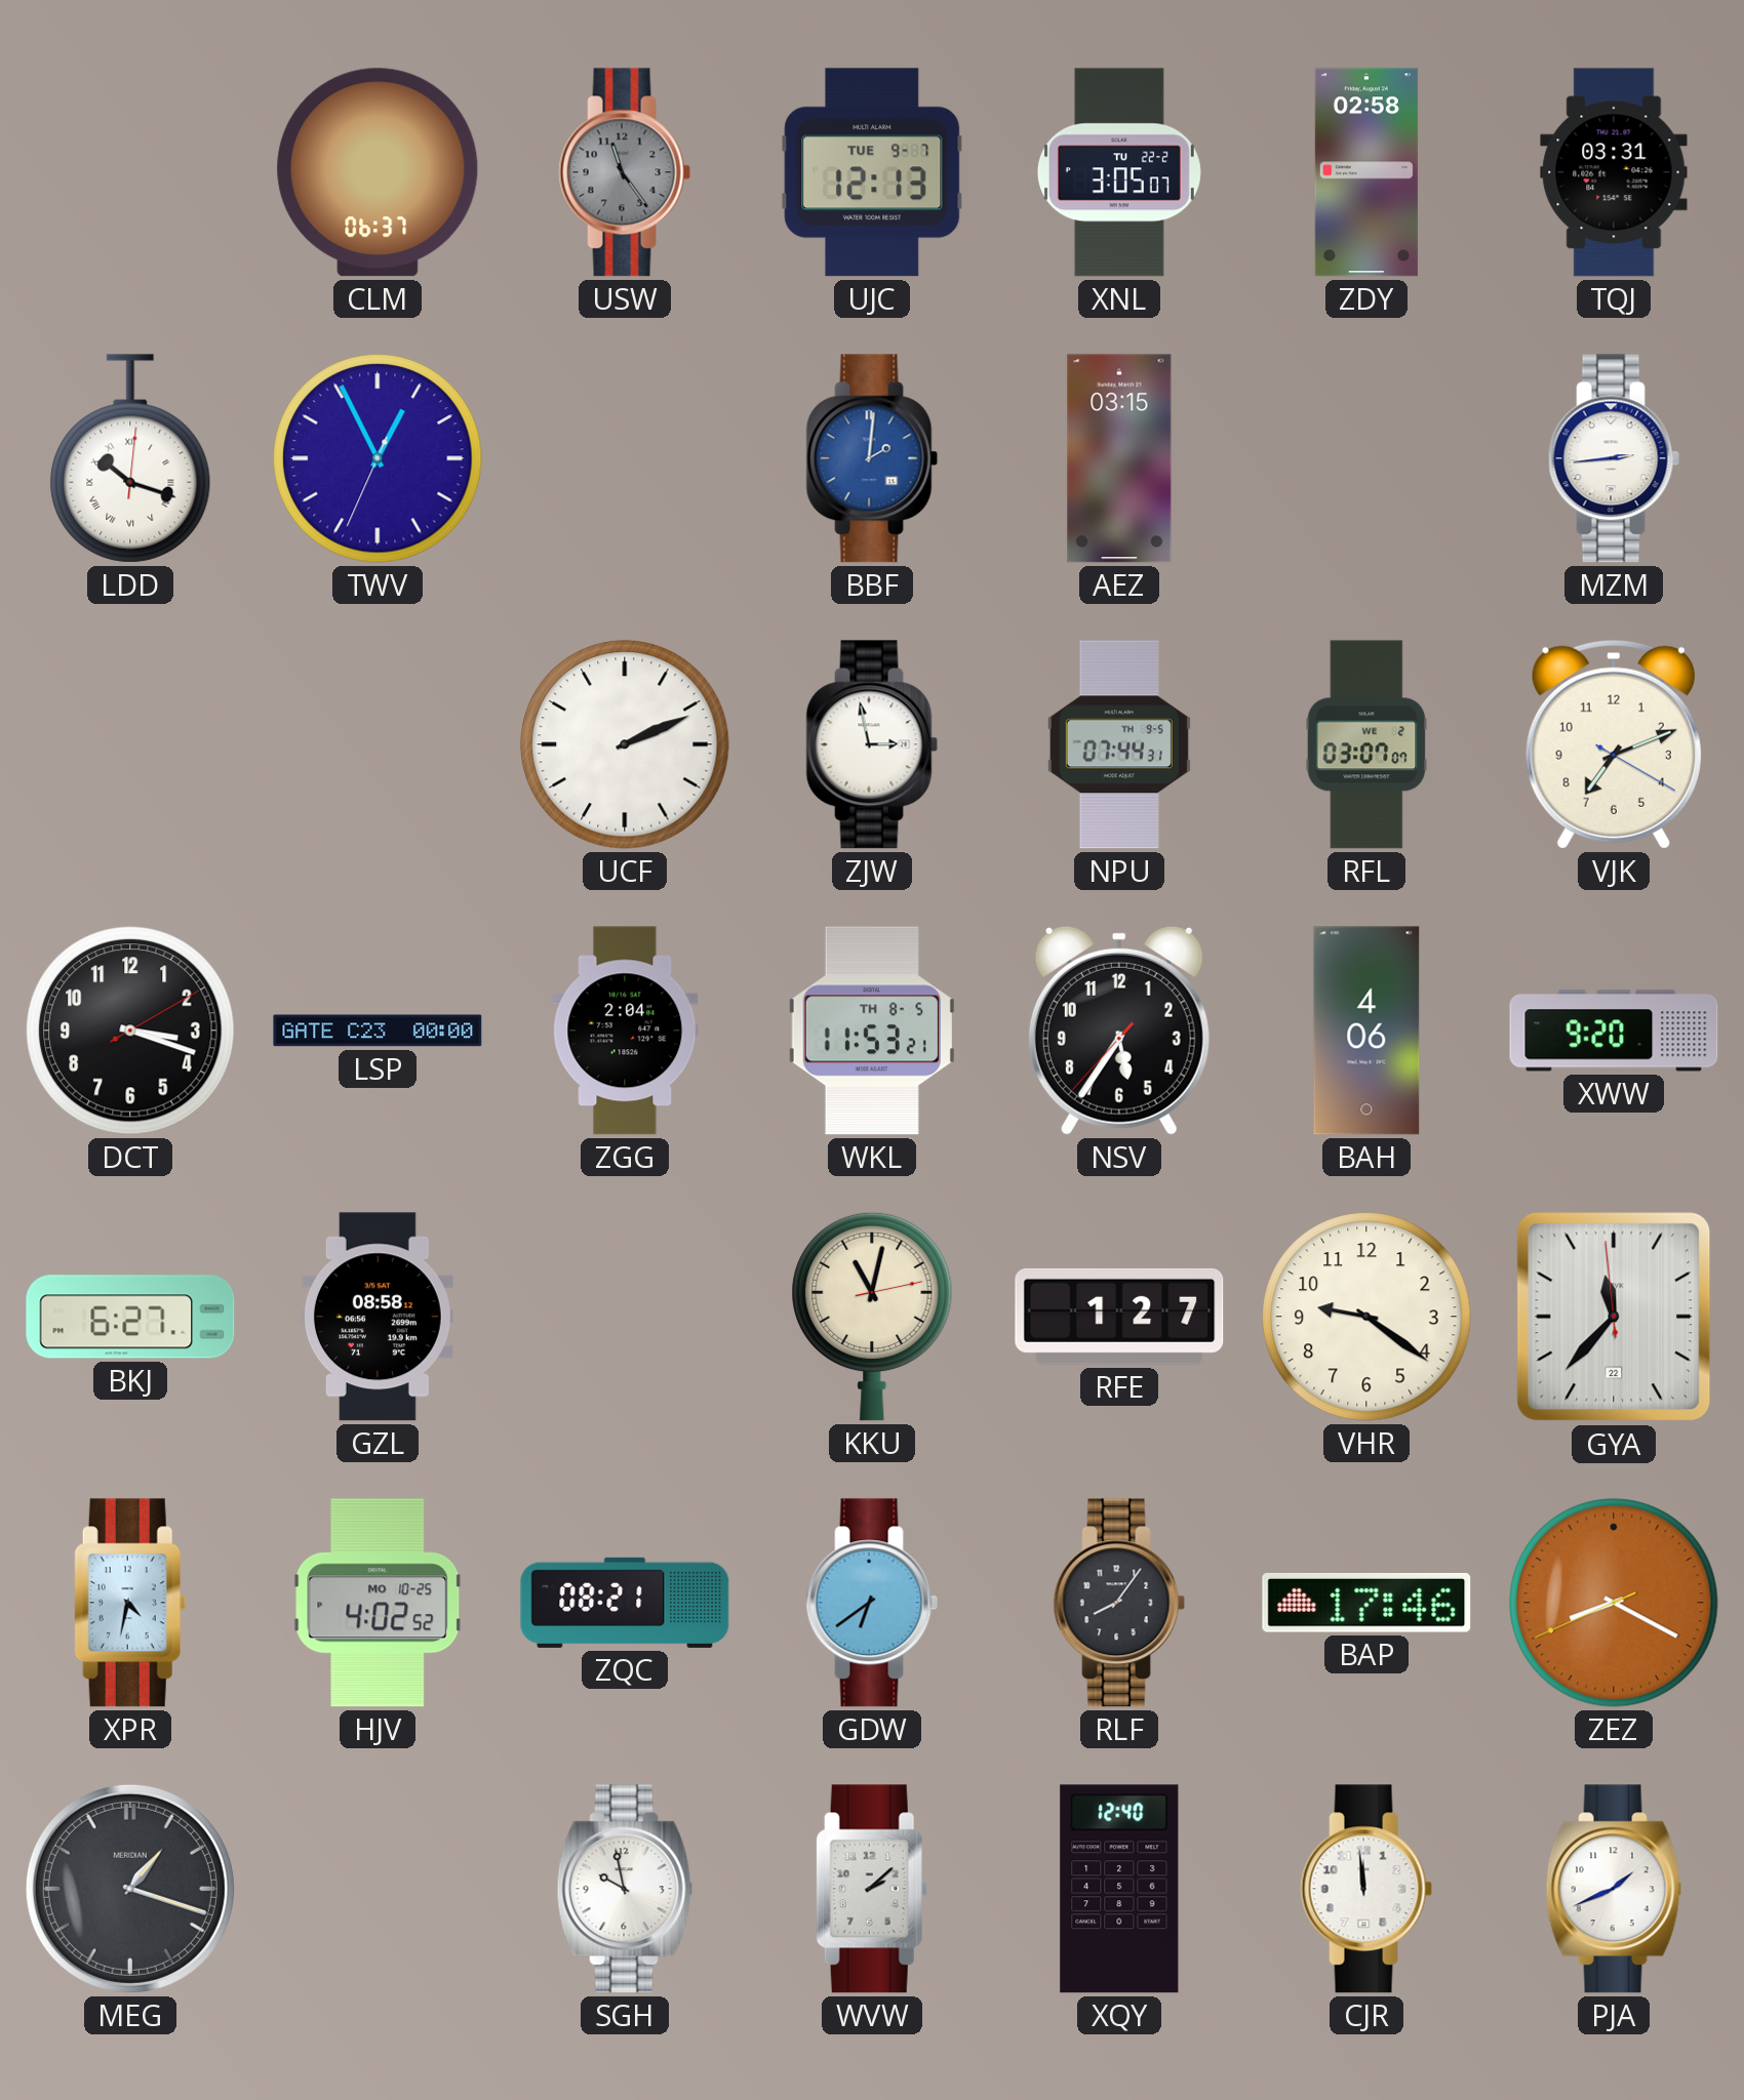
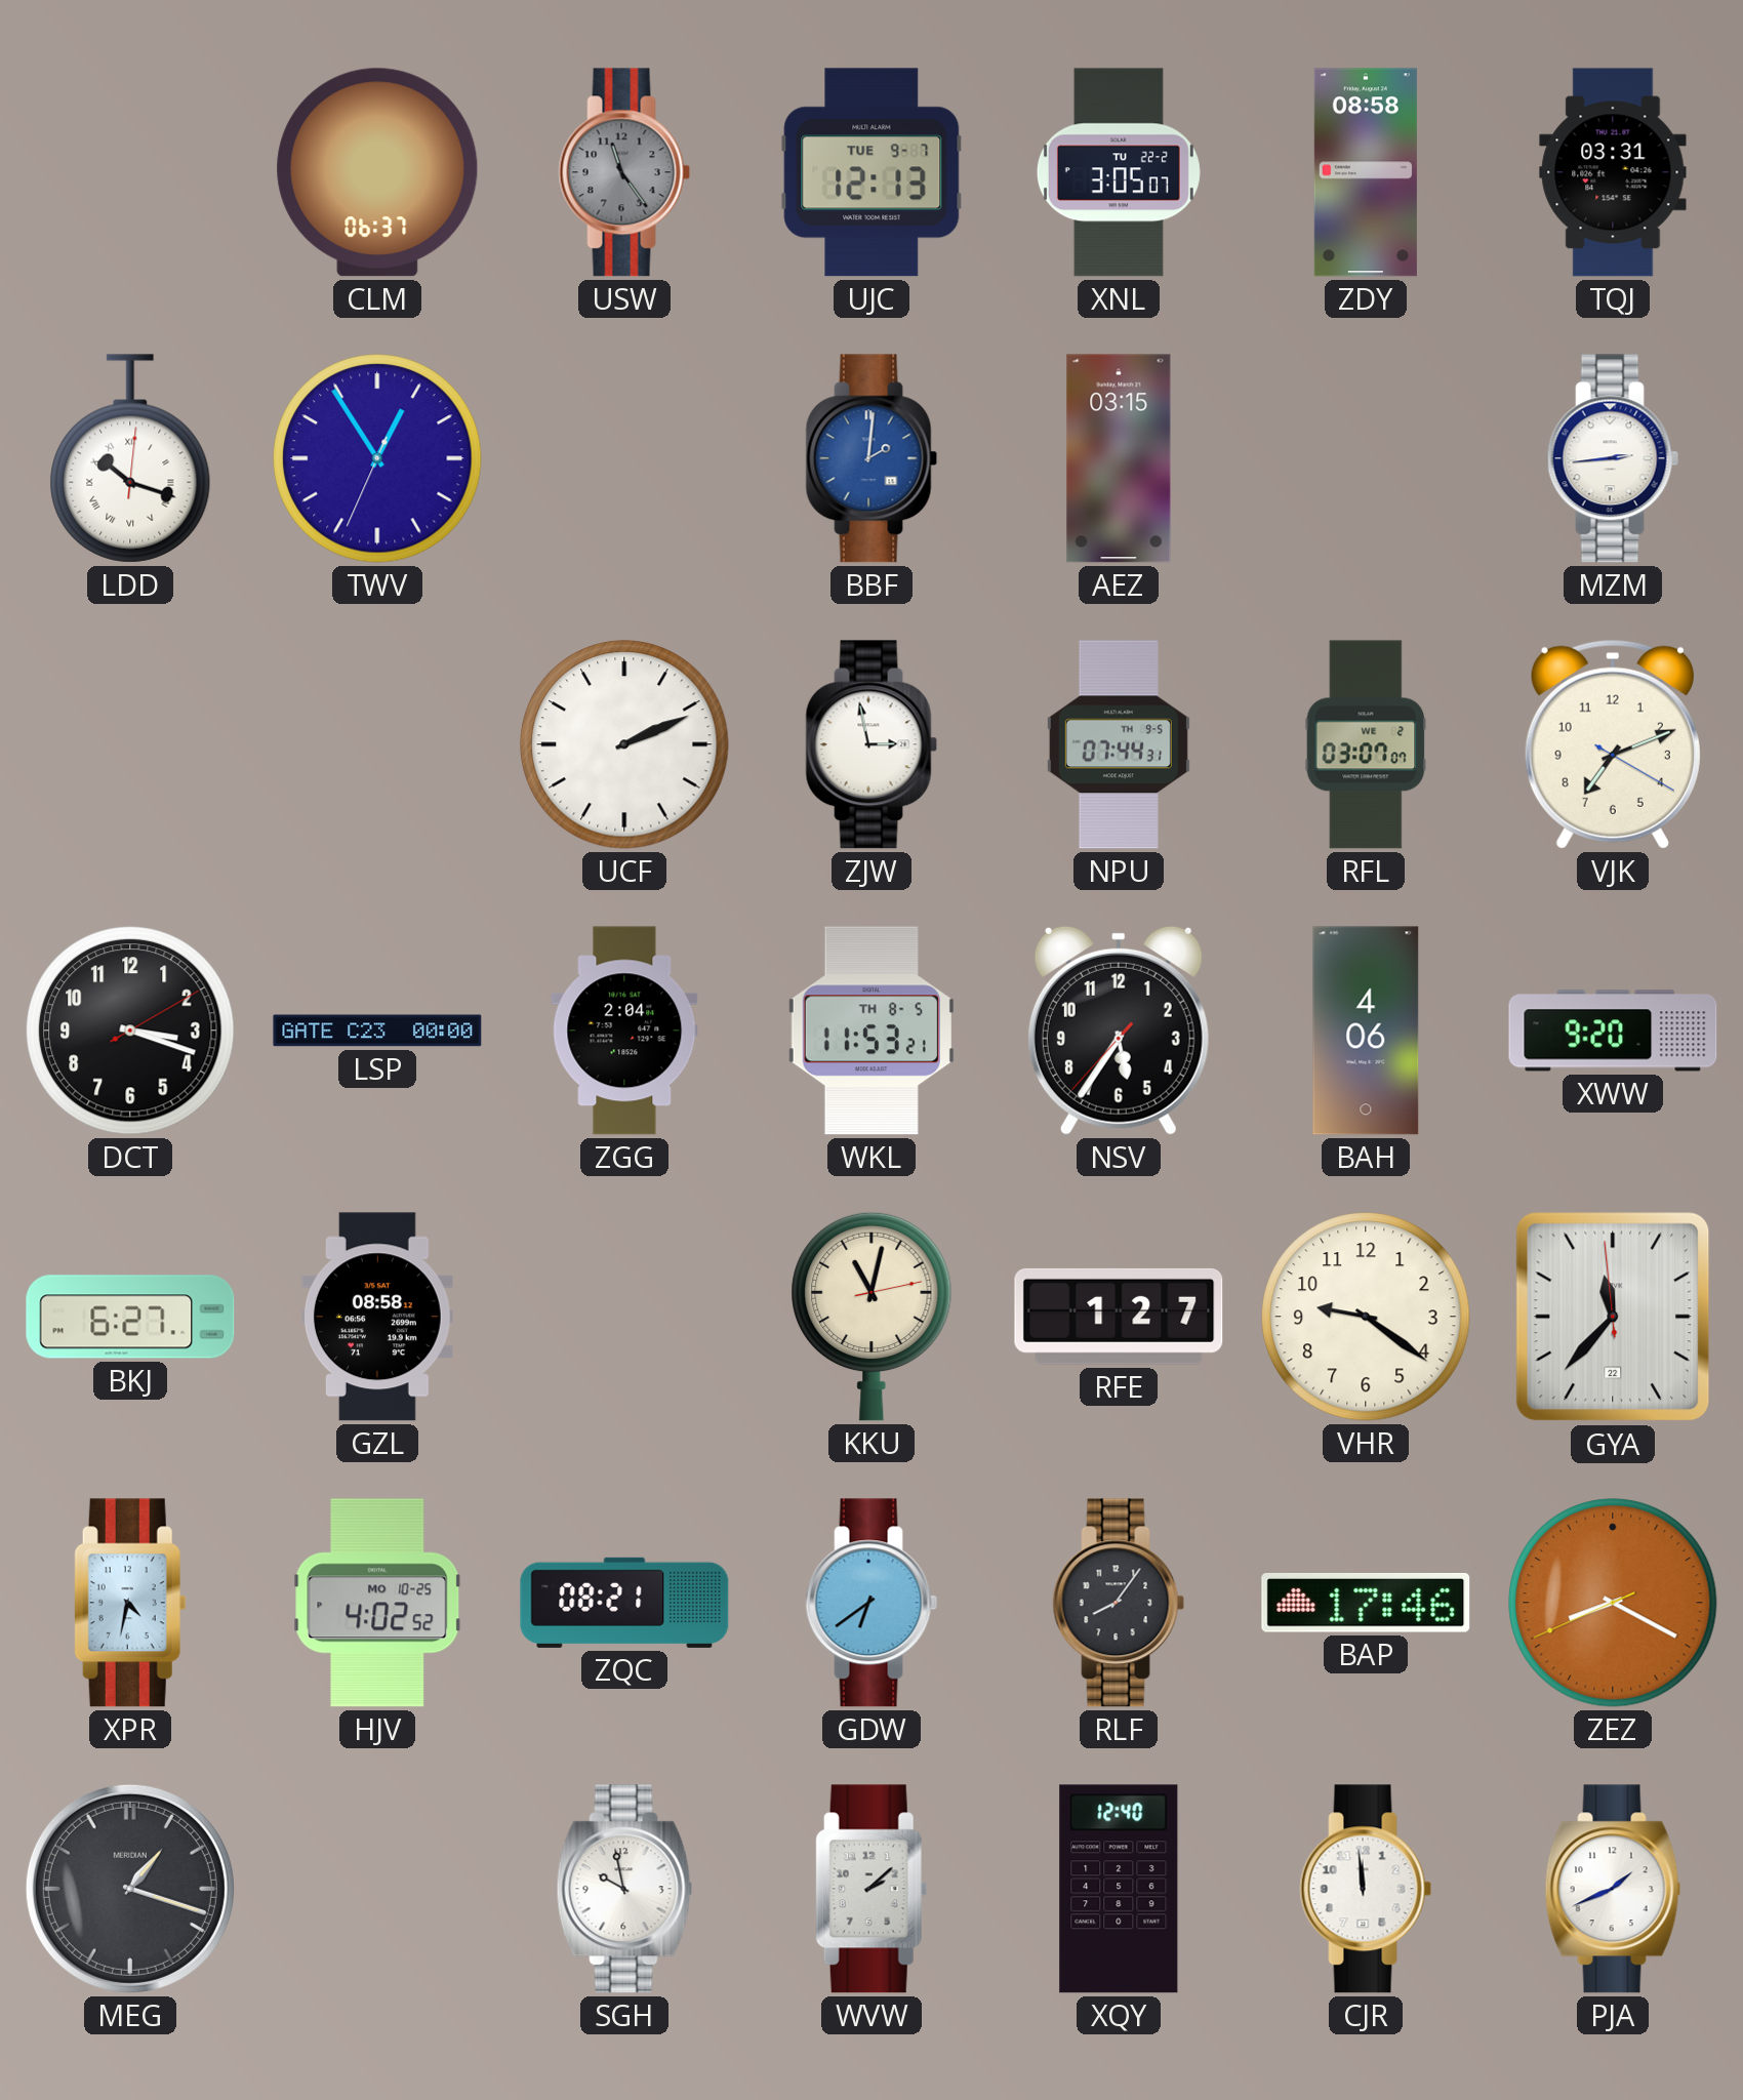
ZDY: 02:58 -> 08:58
TWV: 12:55 -> 12:54
